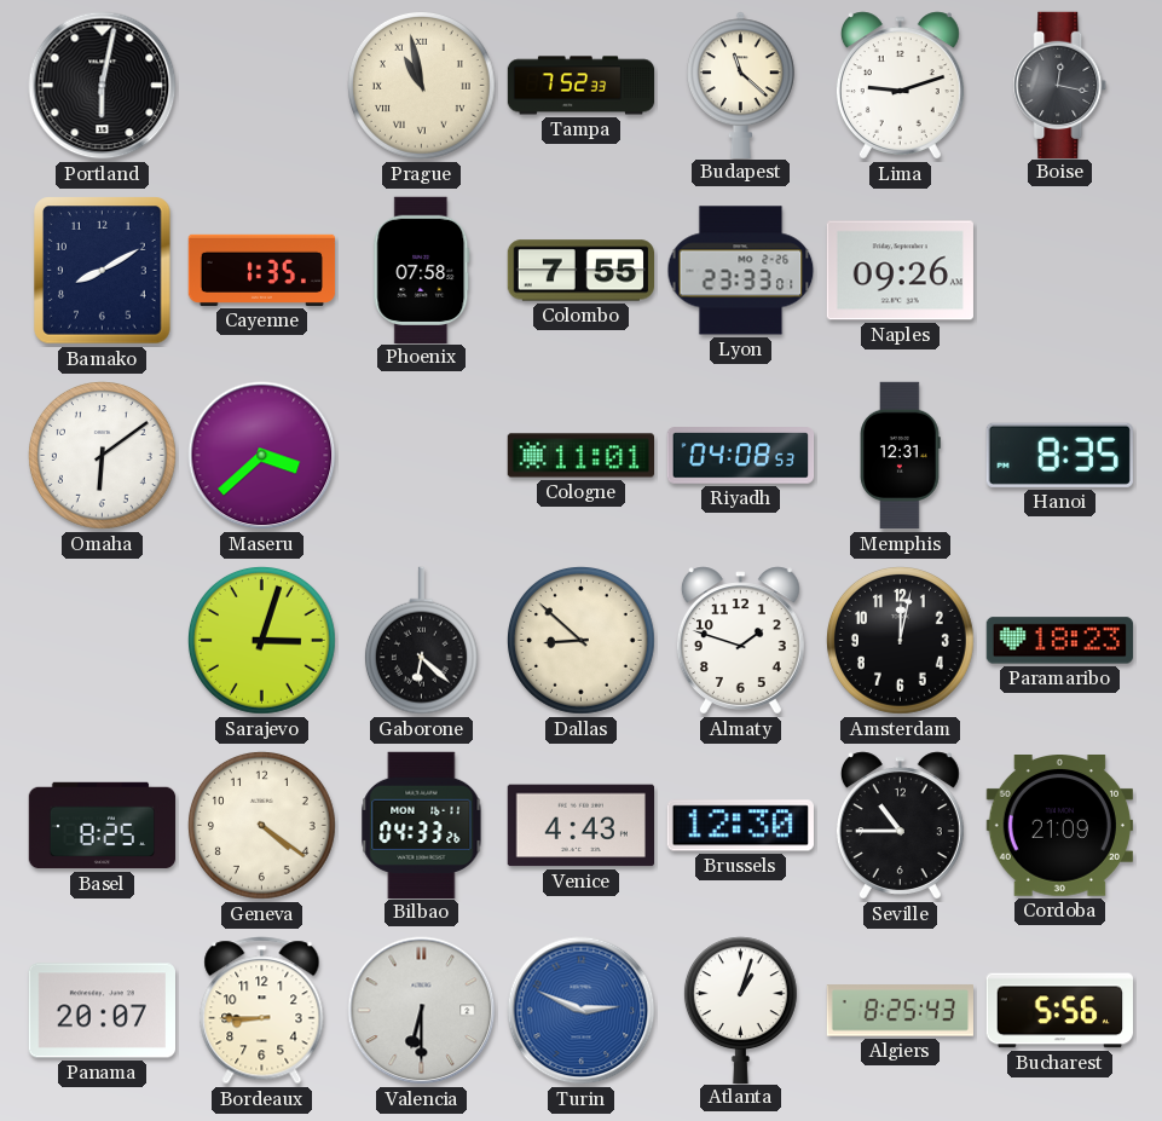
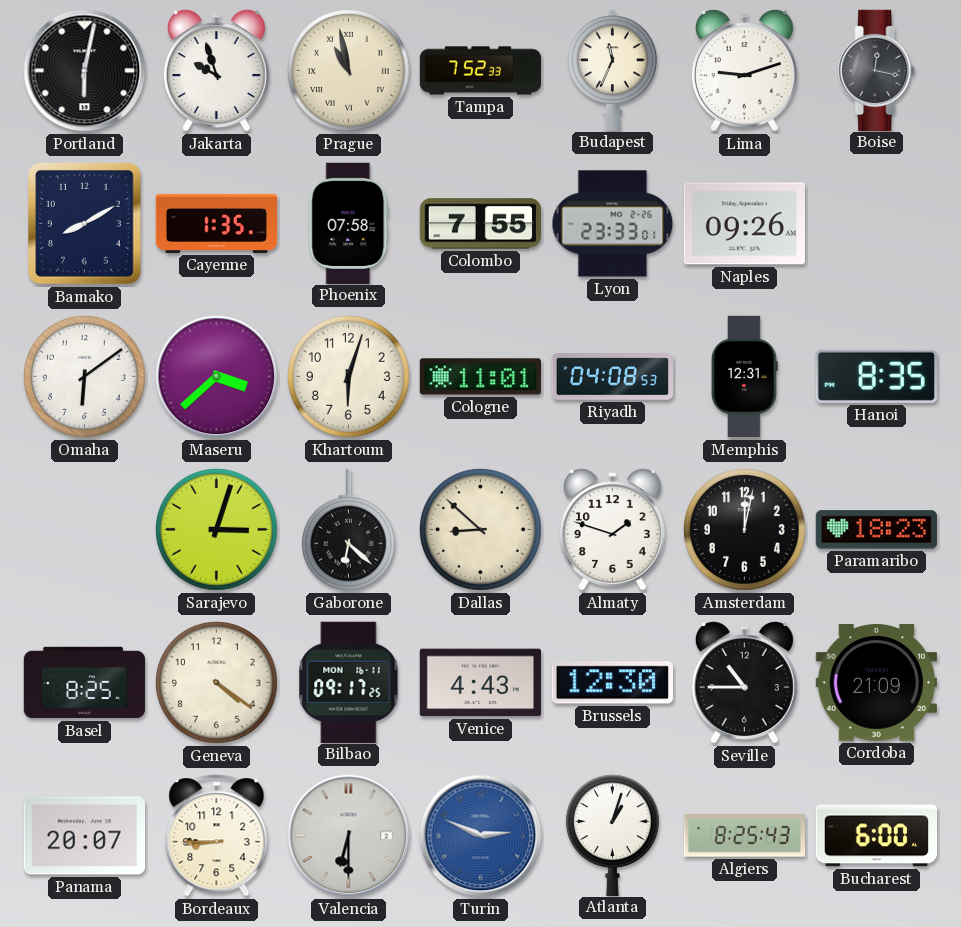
Jakarta: none -> 9:57
Budapest: 11:22 -> 11:34
Khartoum: none -> 6:03
Bilbao: 04:33 -> 09:17
Bucharest: 5:56 -> 6:00
